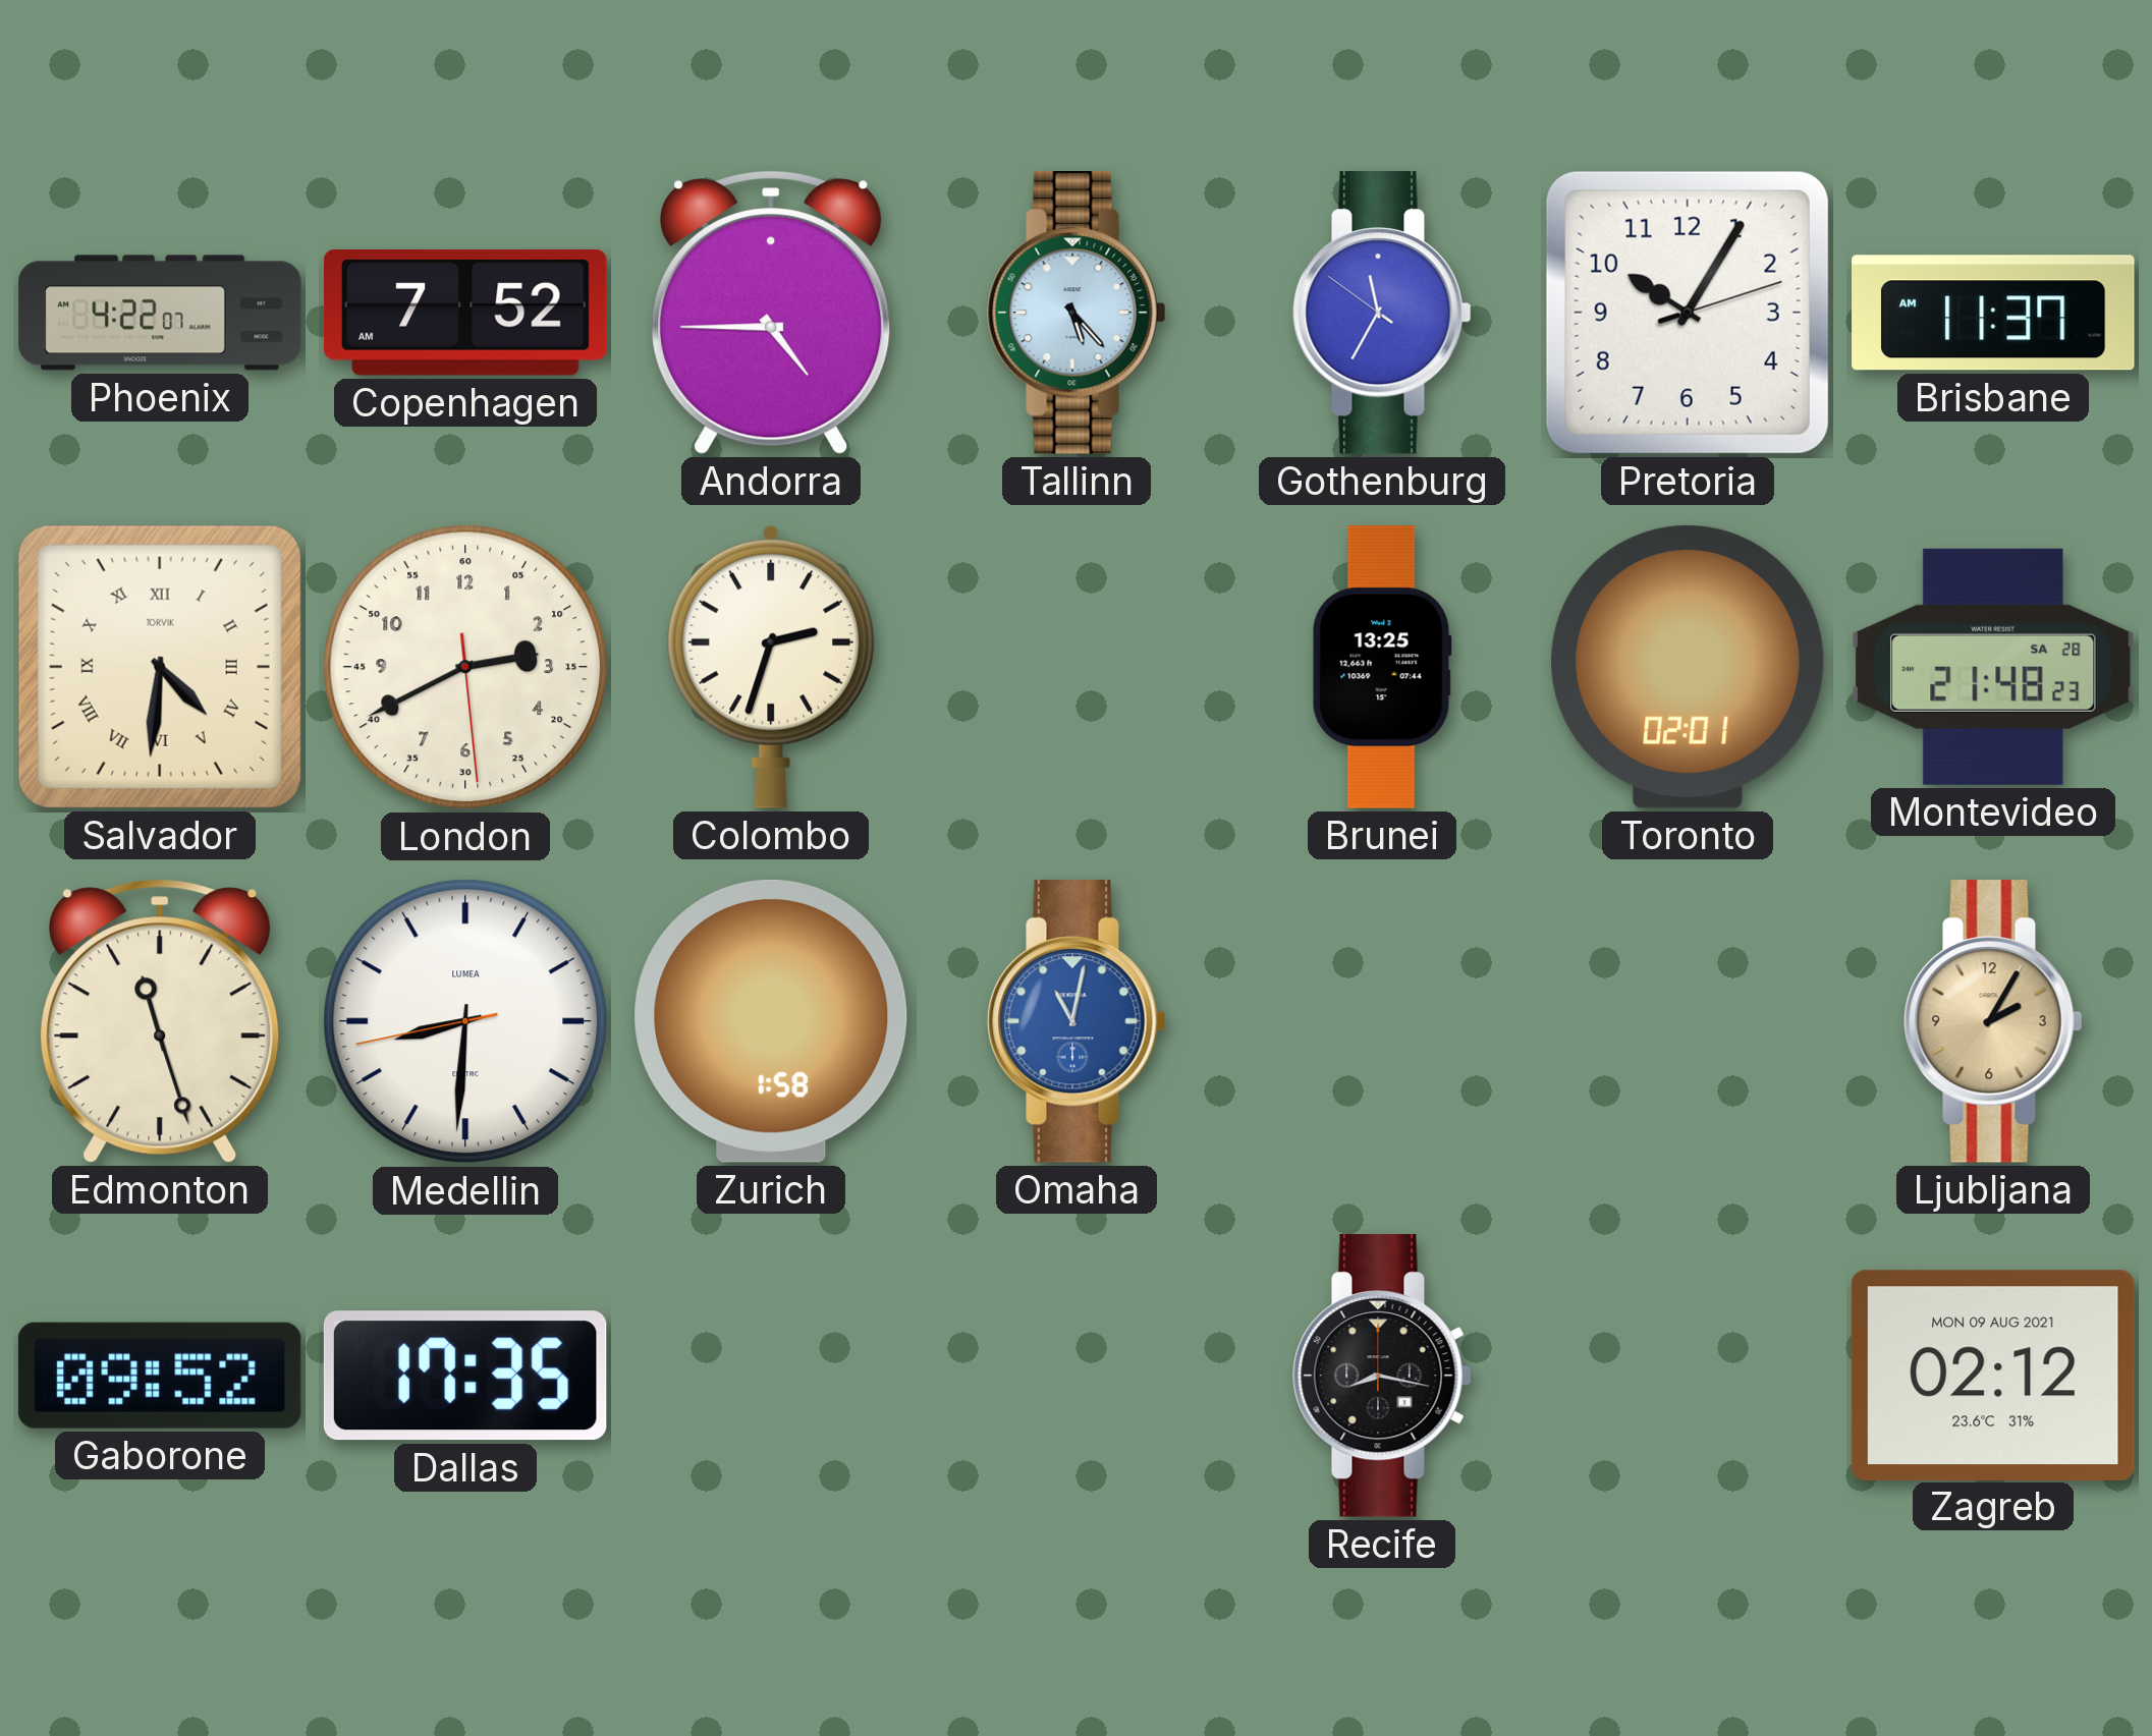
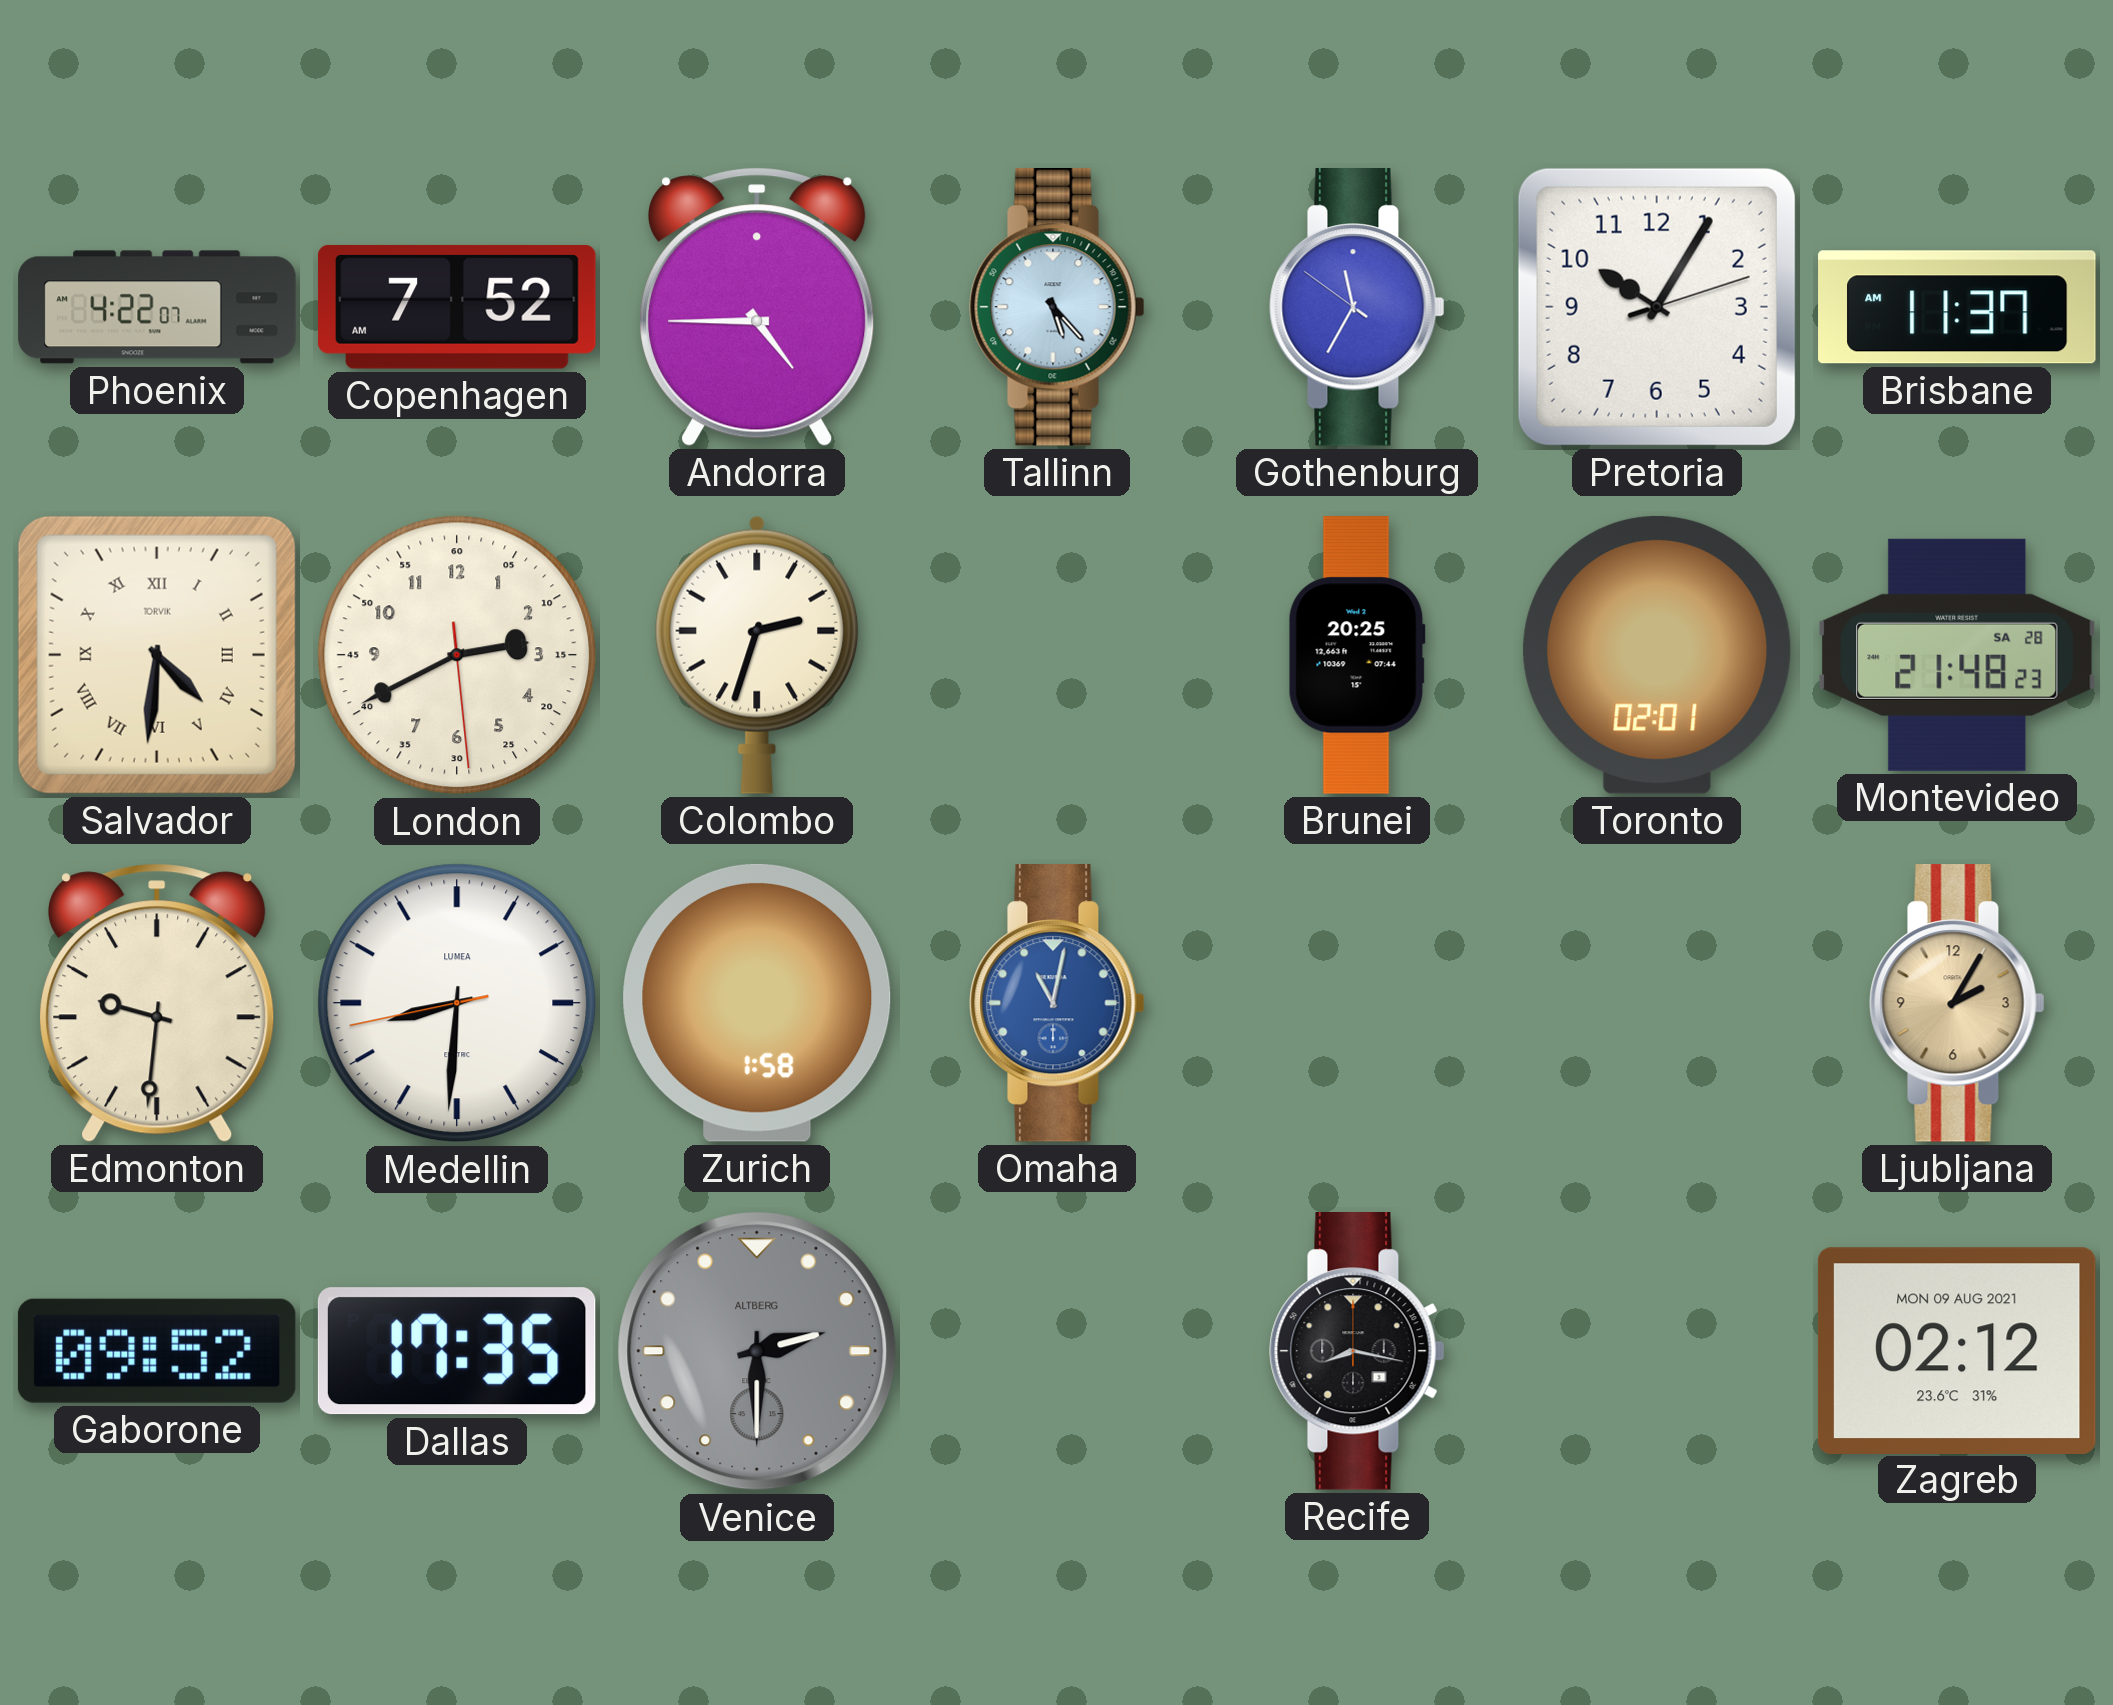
Brunei: 13:25 -> 20:25
Edmonton: 11:27 -> 9:31
Venice: none -> 2:30
